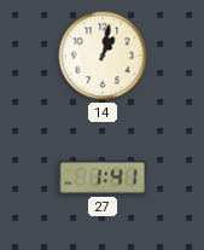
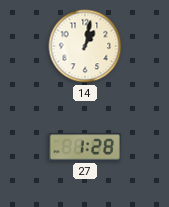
27: 1:41 -> 1:28
